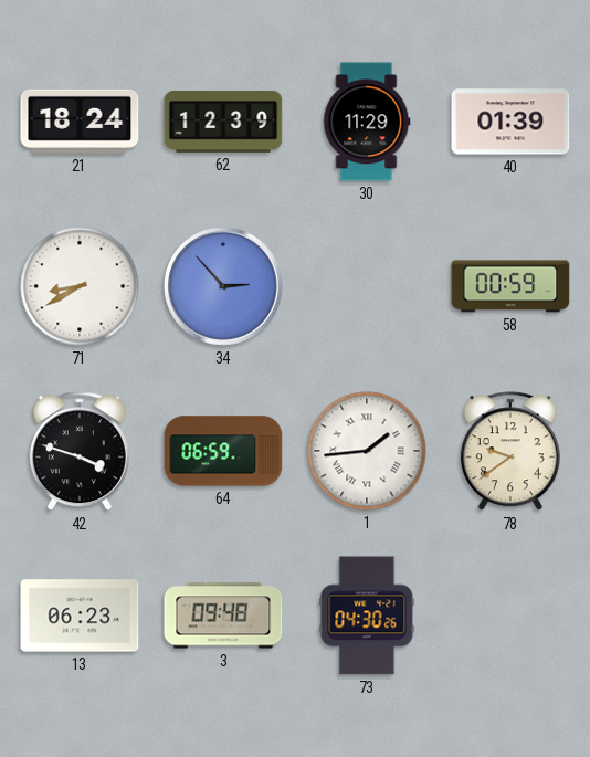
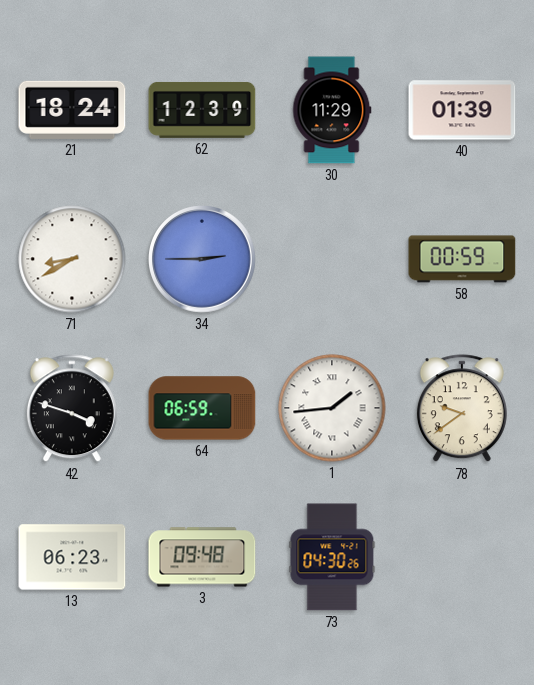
34: 2:53 -> 2:45
